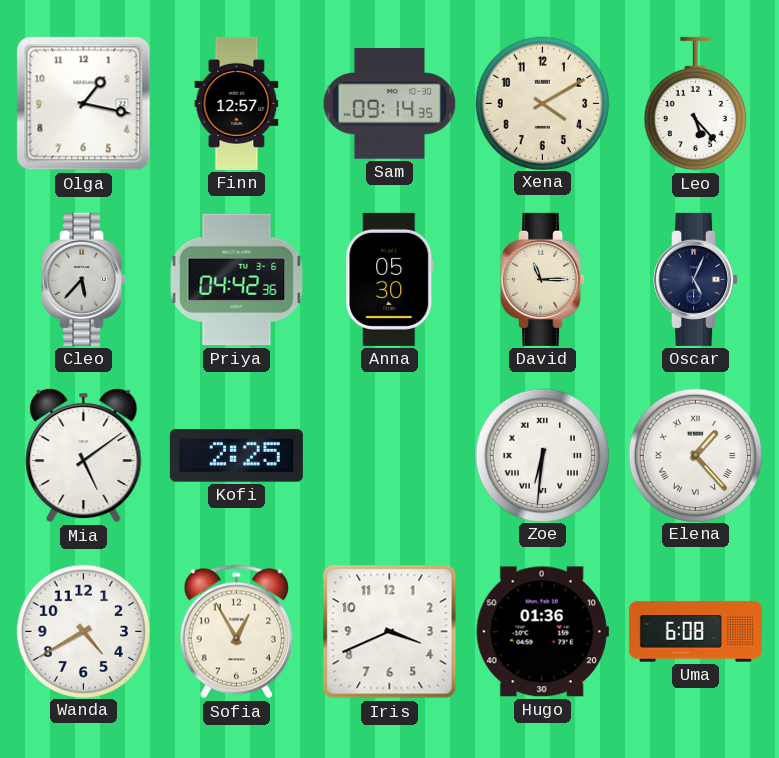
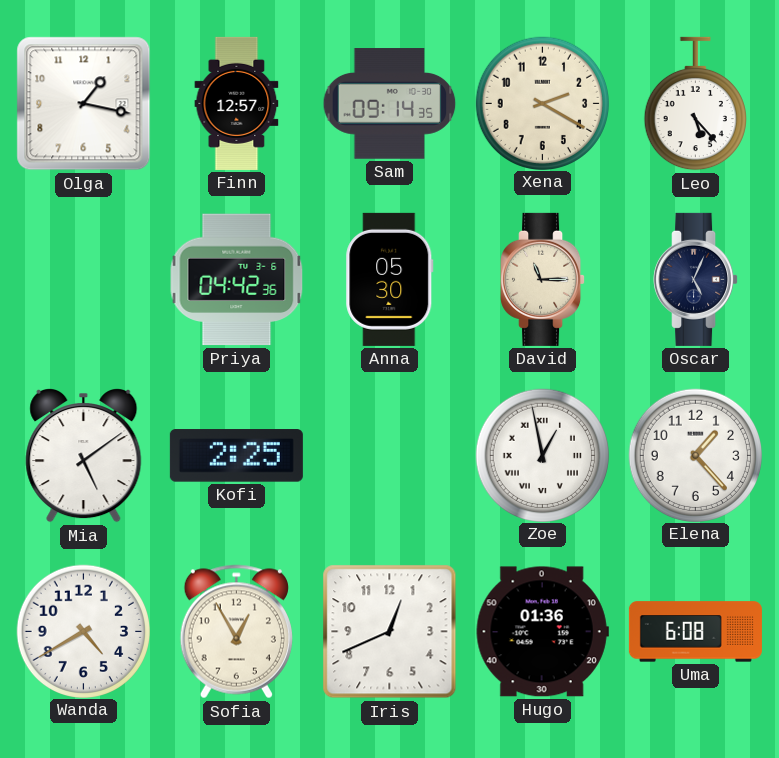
Xena: 4:10 -> 2:20
Cleo: 5:37 -> none
Zoe: 6:31 -> 12:58
Elena numerals: Roman -> Arabic
Iris: 3:41 -> 12:41
